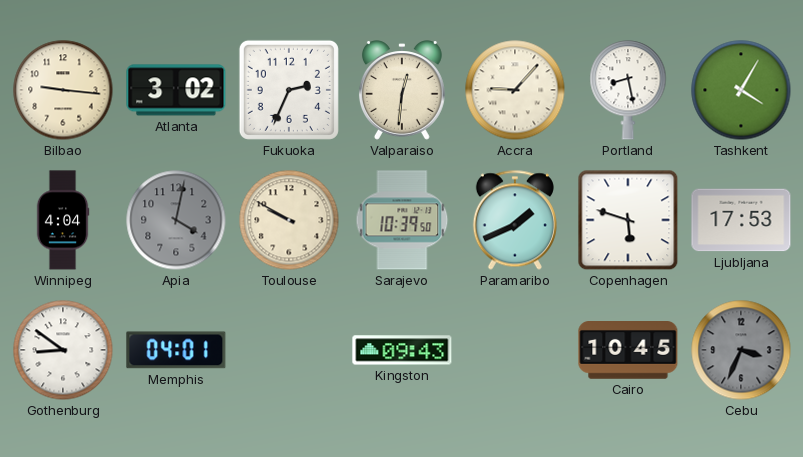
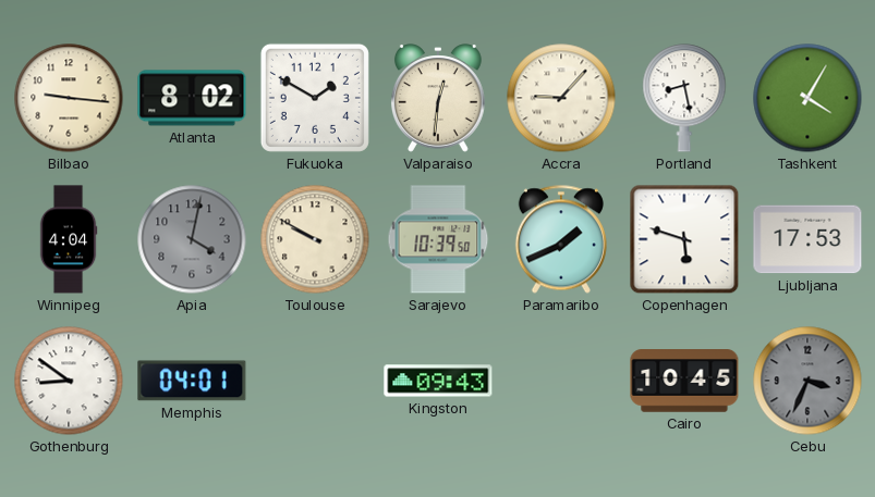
Atlanta: 3:02 -> 8:02
Fukuoka: 2:34 -> 1:50
